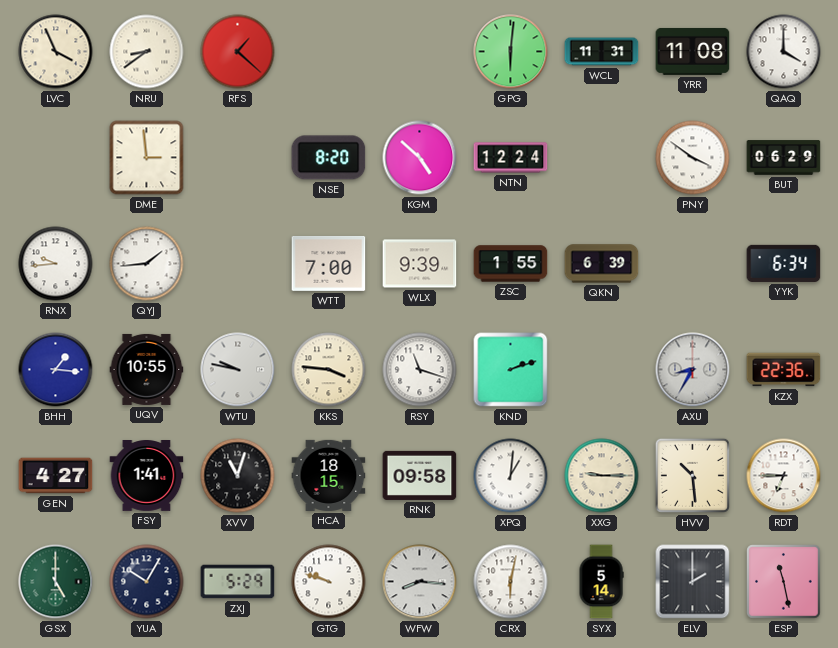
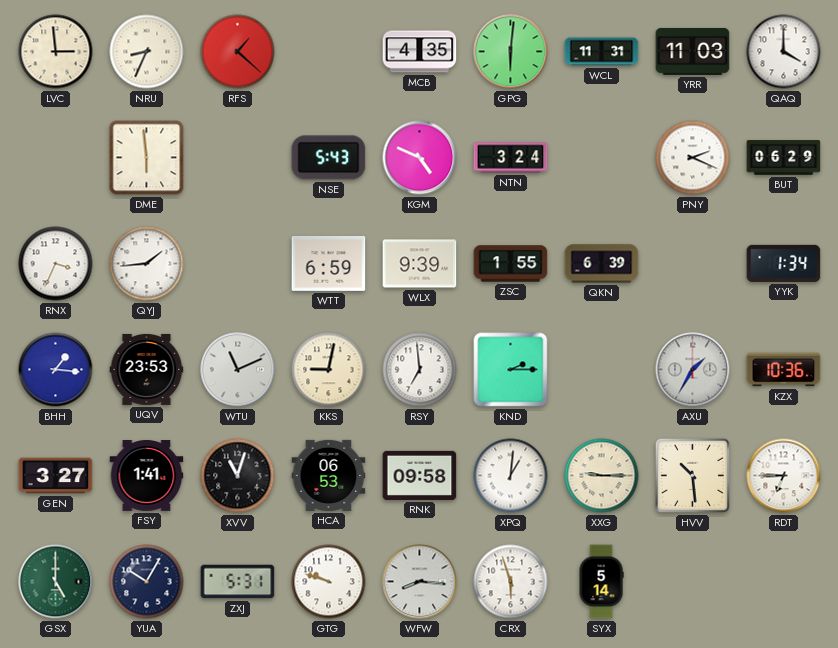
LVC: 3:56 -> 2:59
NRU: 8:39 -> 8:34
MCB: none -> 4:35
YRR: 11:08 -> 11:03
DME: 2:59 -> 5:59
NSE: 8:20 -> 5:43
KGM: 4:52 -> 4:49
NTN: 12:24 -> 3:24
PNY: 3:51 -> 2:19
RNX: 9:44 -> 3:34
WTT: 7:00 -> 6:59
YYK: 6:34 -> 1:34
UQV: 10:55 -> 23:53
WTU: 9:47 -> 11:11
KKS: 3:46 -> 9:02
RSY: 11:18 -> 6:59
KND: 2:12 -> 2:15
AXU: 8:35 -> 1:35
KZX: 22:36 -> 10:36
GEN: 4:27 -> 3:27
HCA: 18:15 -> 06:53
ZXJ: 5:29 -> 5:31
CRX: 6:02 -> 5:57
ELV: 2:00 -> none
ESP: 11:28 -> none
